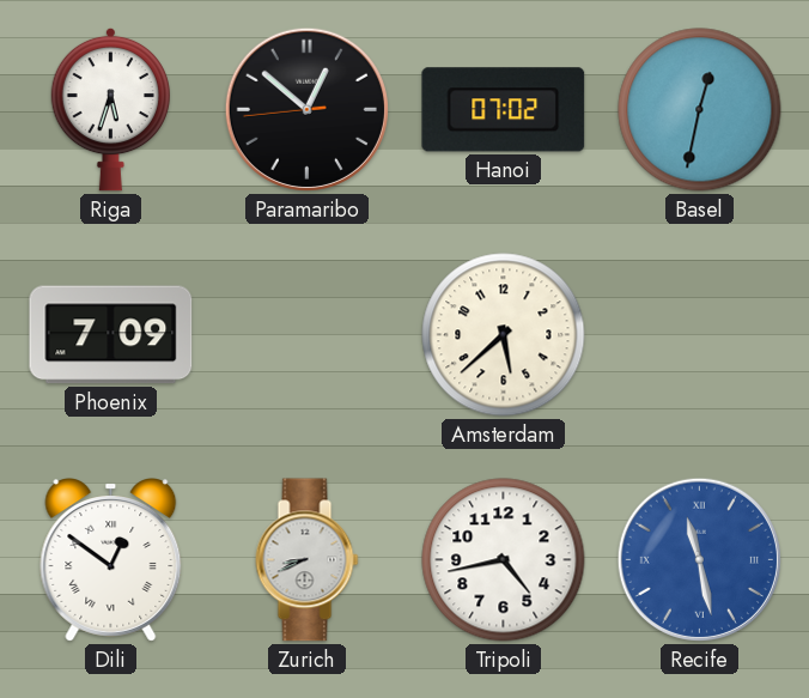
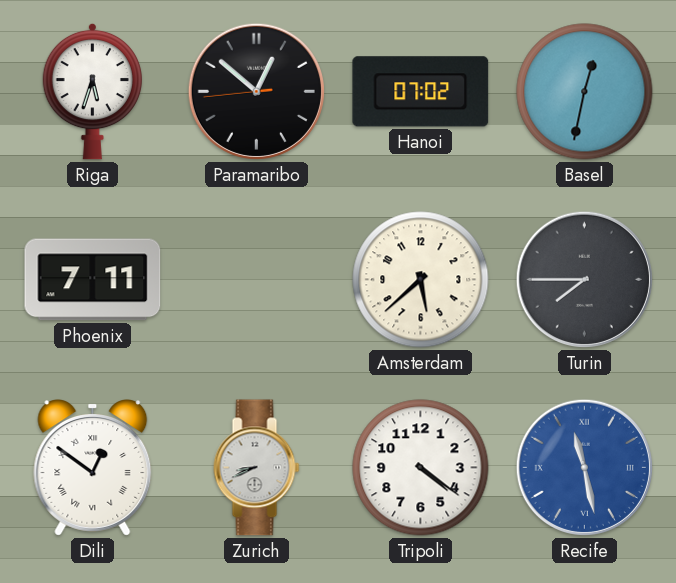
Phoenix: 7:09 -> 7:11
Turin: none -> 7:45
Tripoli: 4:43 -> 4:21
